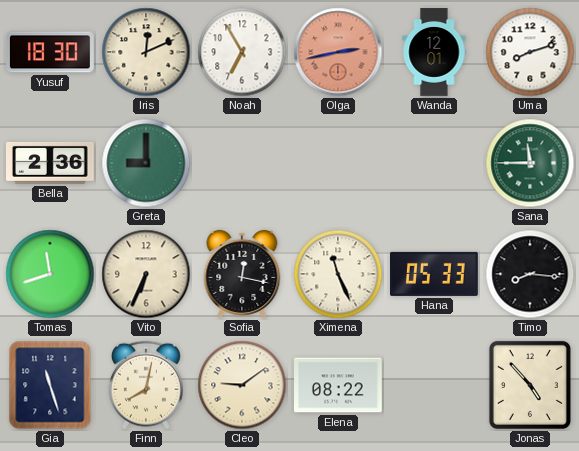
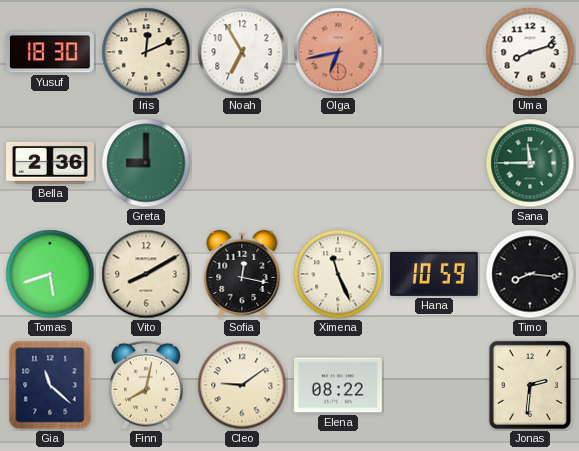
Olga: 2:43 -> 6:43
Wanda: 12:01 -> none
Tomas: 11:42 -> 5:42
Vito: 6:34 -> 8:10
Hana: 05:33 -> 10:59
Gia: 11:27 -> 11:22
Jonas: 4:53 -> 2:31
